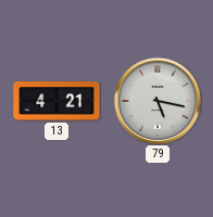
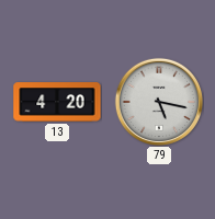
13: 4:21 -> 4:20
